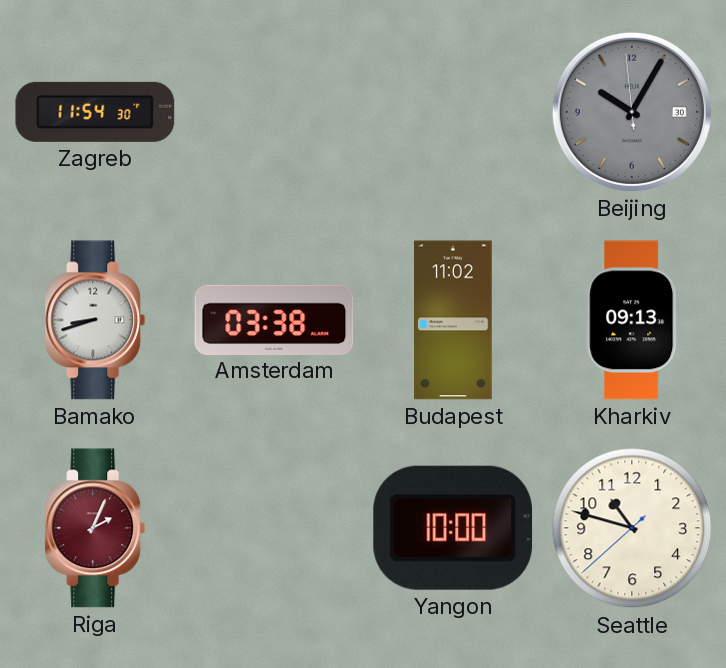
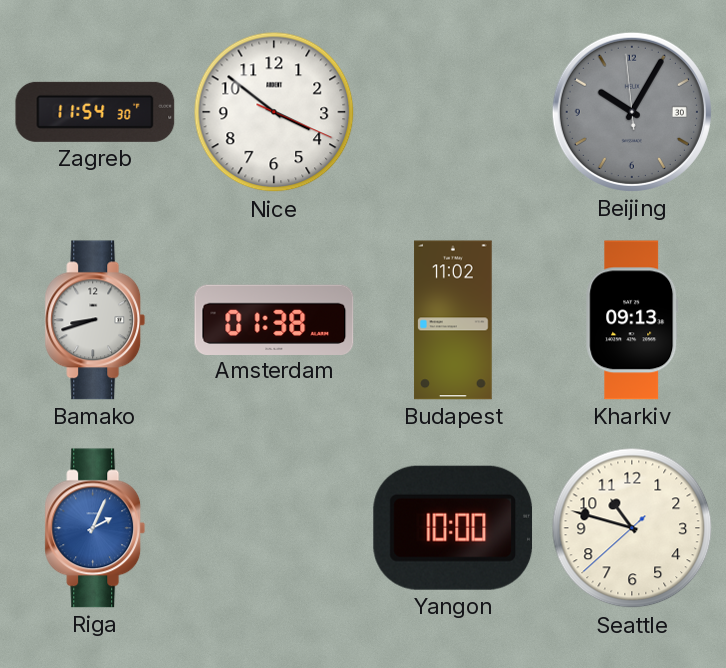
Nice: none -> 3:51
Amsterdam: 03:38 -> 01:38
Riga dial: burgundy -> blue
